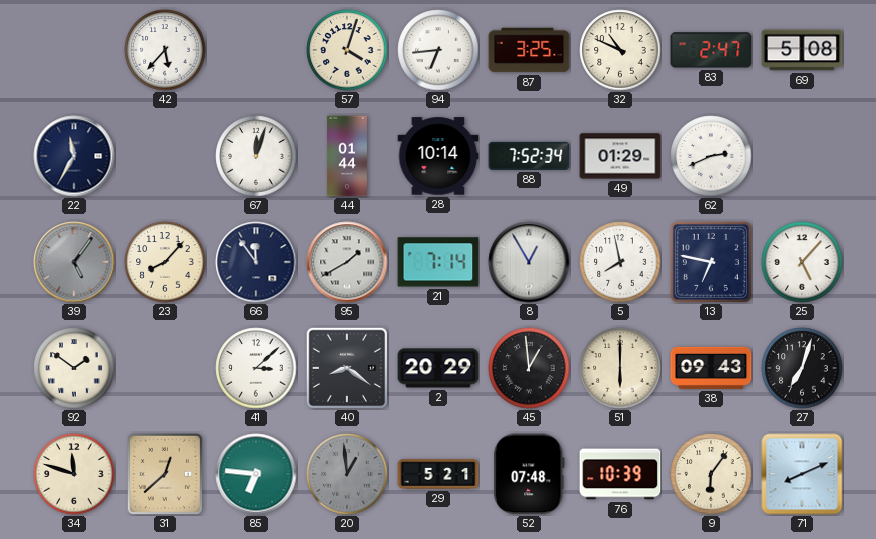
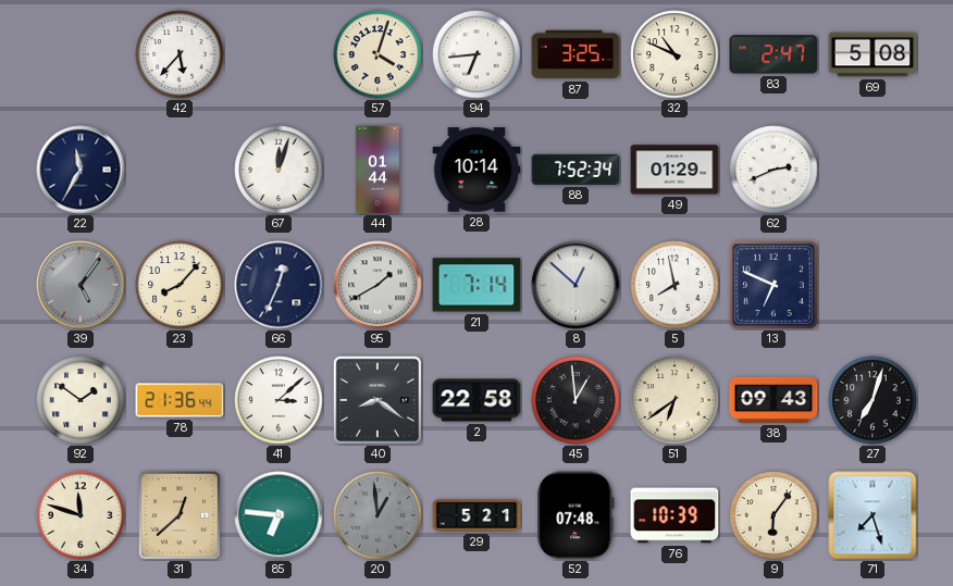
66: 11:54 -> 12:34
8: 12:55 -> 12:52
13: 6:47 -> 6:49
25: 5:07 -> none
78: none -> 21:36
2: 20:29 -> 22:58
51: 6:00 -> 6:39
71: 8:11 -> 7:27
